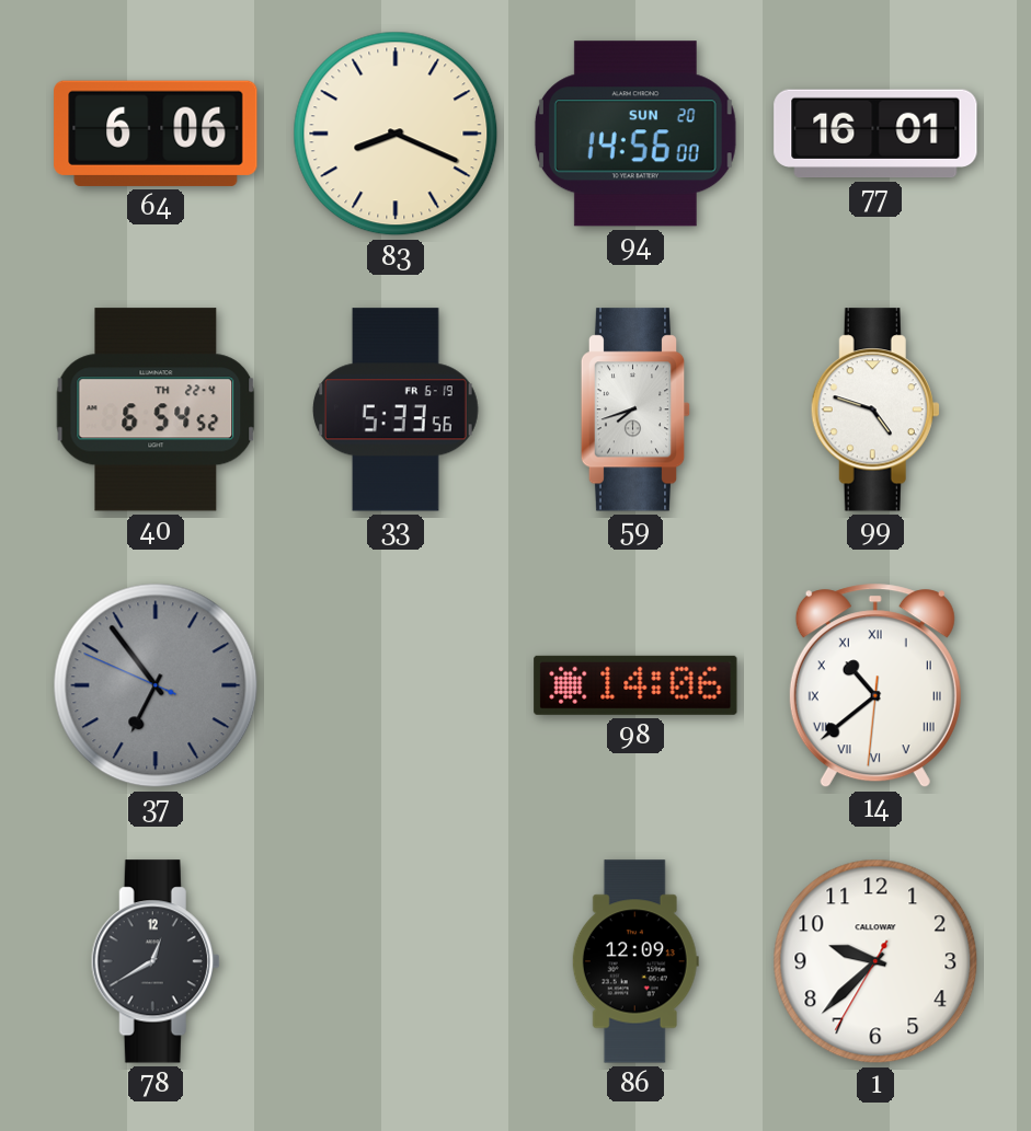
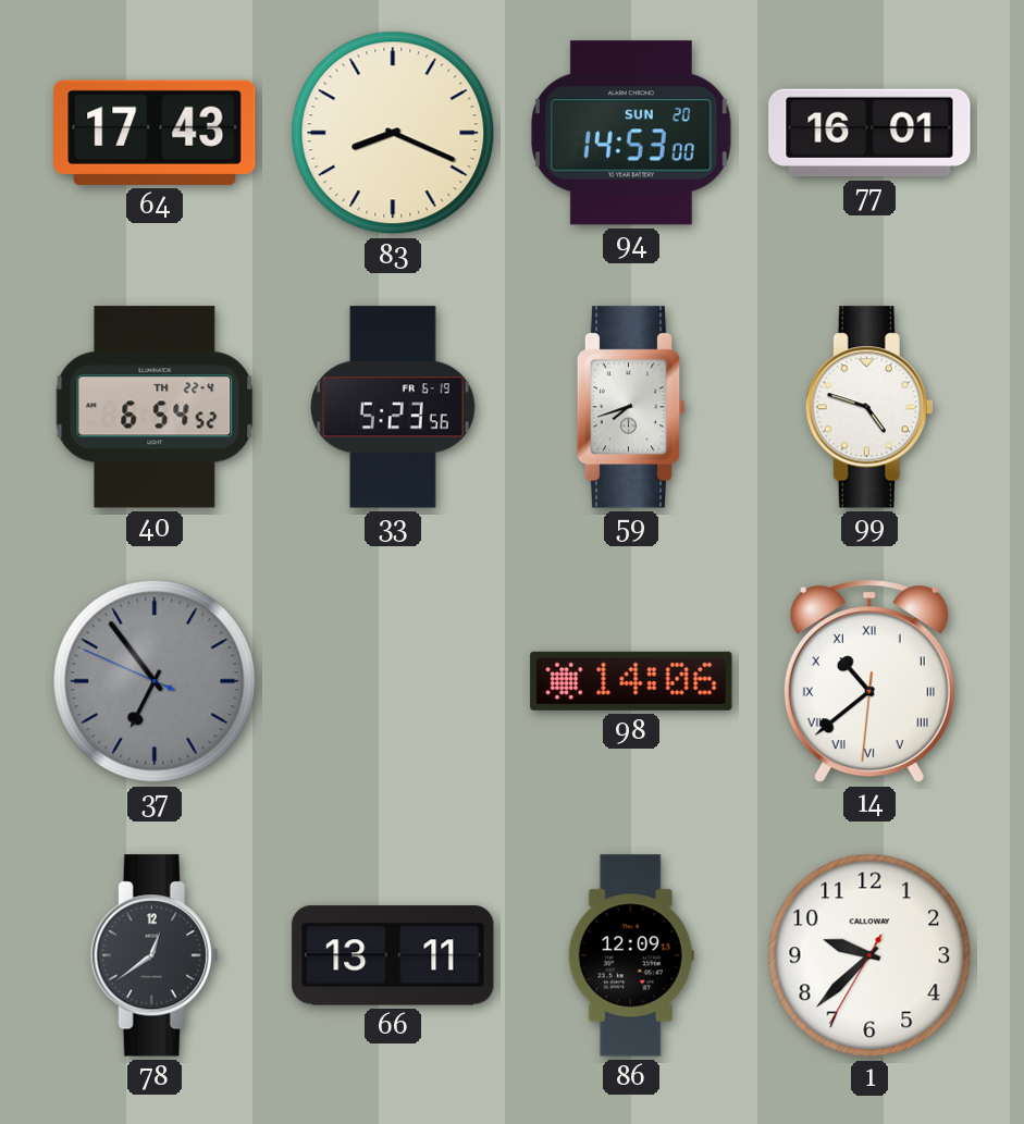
64: 6:06 -> 17:43
94: 14:56 -> 14:53
33: 5:33 -> 5:23
78: 12:40 -> 12:39
66: none -> 13:11
